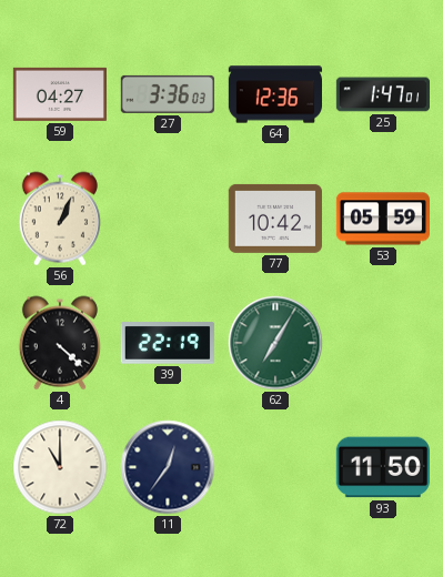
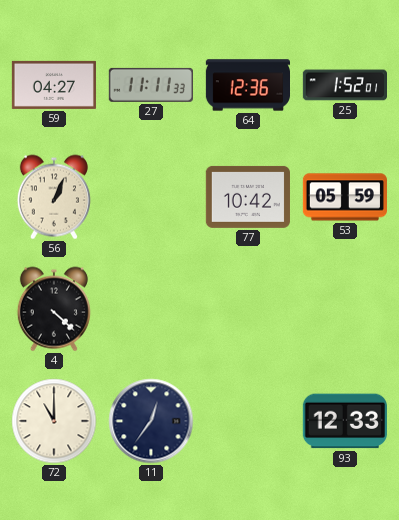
27: 3:36 -> 11:11
25: 1:47 -> 1:52
39: 22:19 -> none
62: 7:05 -> none
93: 11:50 -> 12:33
